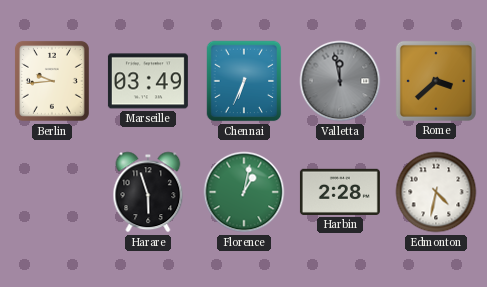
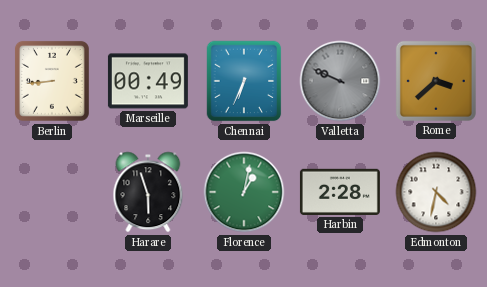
Berlin: 9:44 -> 8:44
Marseille: 03:49 -> 00:49
Valletta: 11:58 -> 9:49
